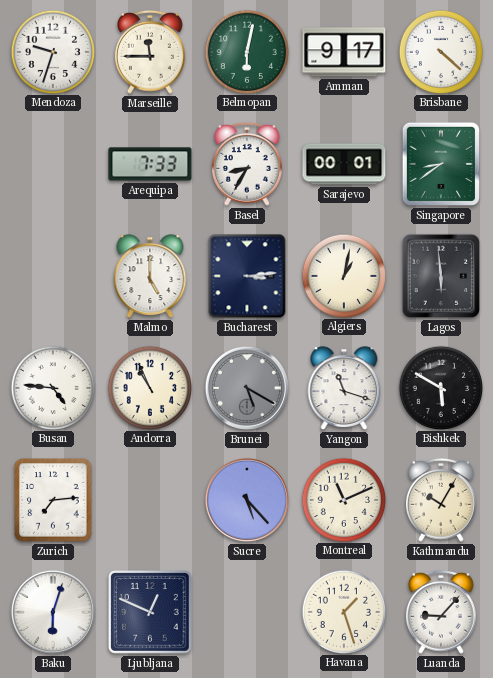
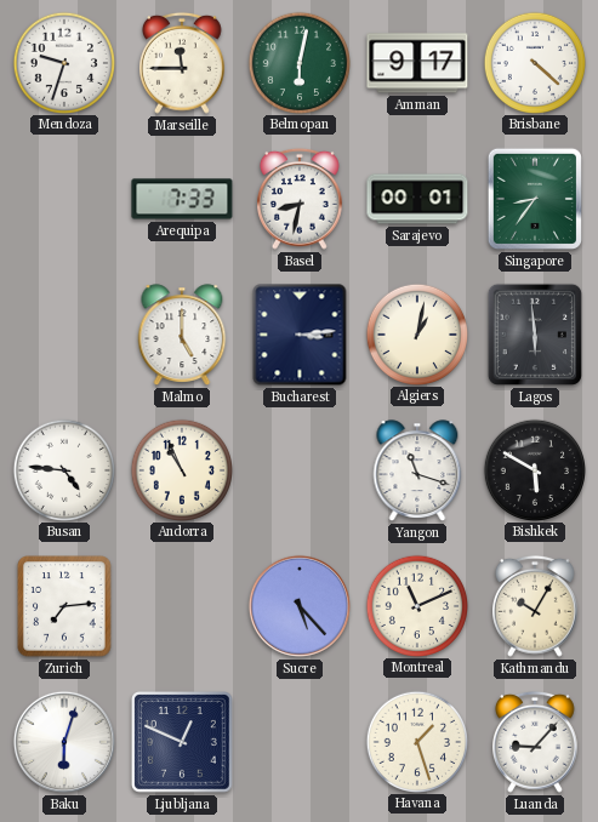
Basel: 8:35 -> 8:32
Singapore: 8:39 -> 8:36
Brunei: 5:20 -> none
